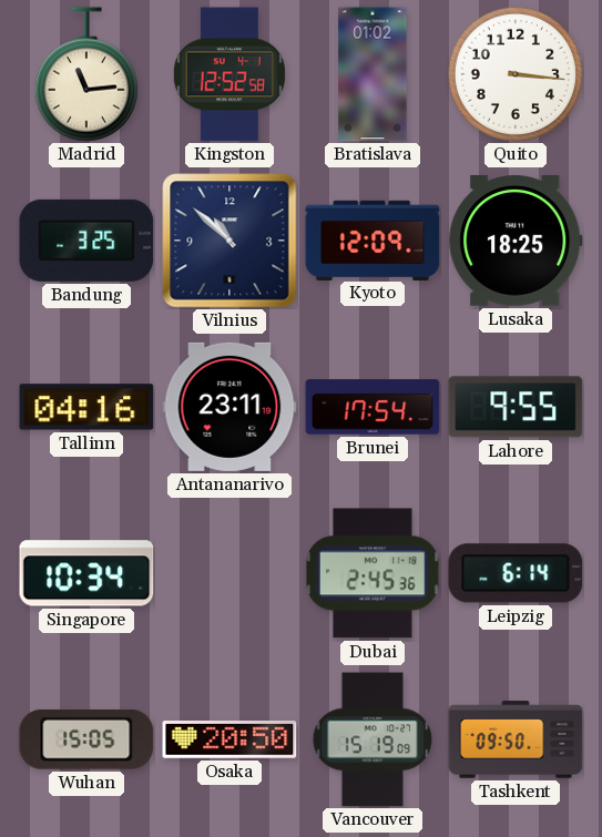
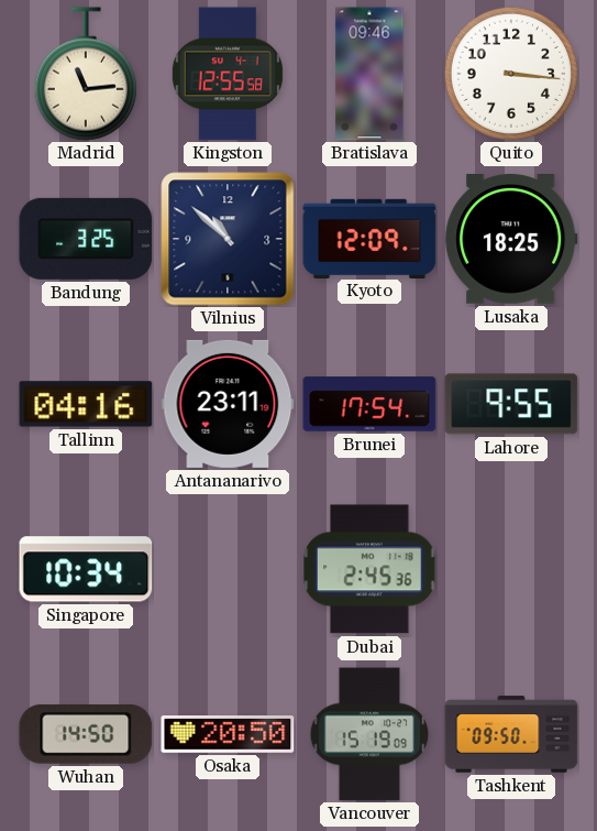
Kingston: 12:52 -> 12:55
Bratislava: 01:02 -> 09:46
Leipzig: 6:14 -> none
Wuhan: 15:05 -> 14:50
